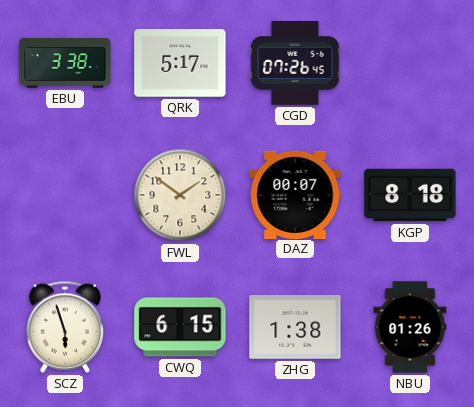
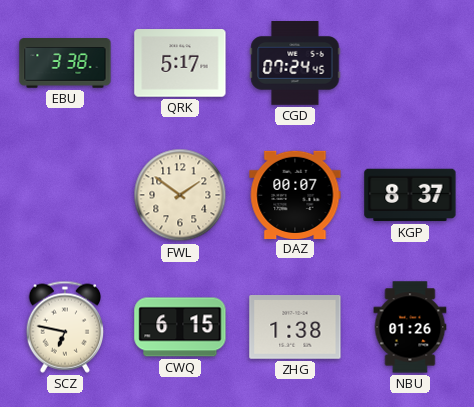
CGD: 07:26 -> 07:24
KGP: 8:18 -> 8:37
SCZ: 5:57 -> 6:47
